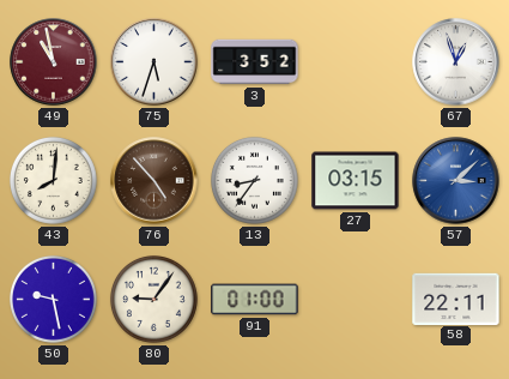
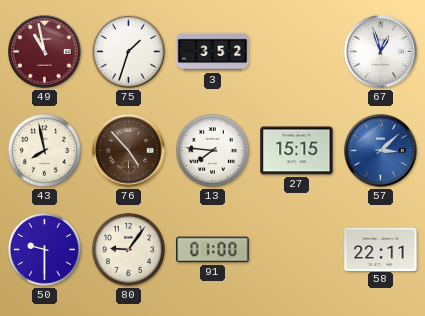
75: 5:33 -> 1:33
43: 8:01 -> 7:58
13: 8:36 -> 7:46
27: 03:15 -> 15:15
50: 9:28 -> 9:30
